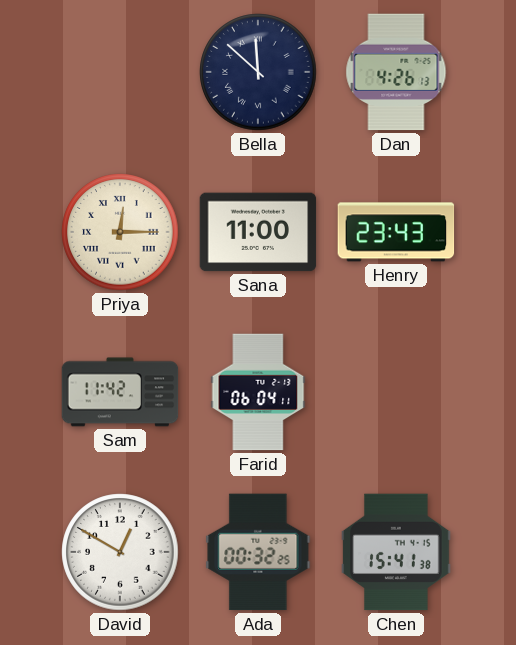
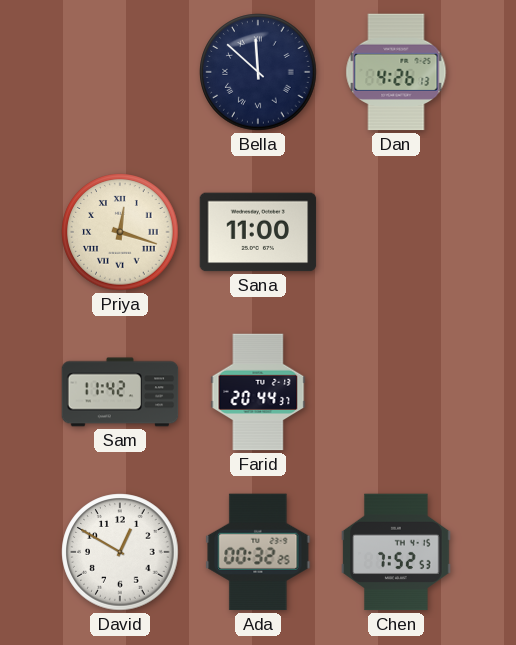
Priya: 12:15 -> 12:18
Henry: 23:43 -> none
Farid: 06:04 -> 20:44
Chen: 15:41 -> 7:52
